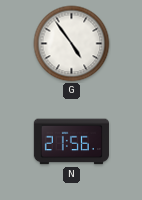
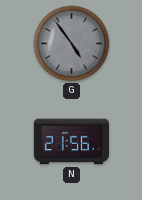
G dial: white -> grey
